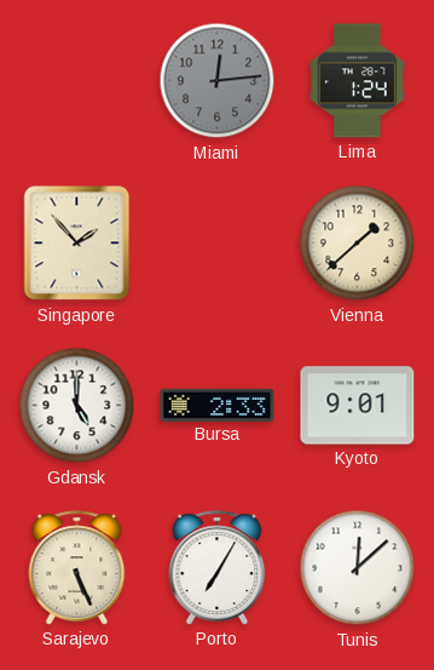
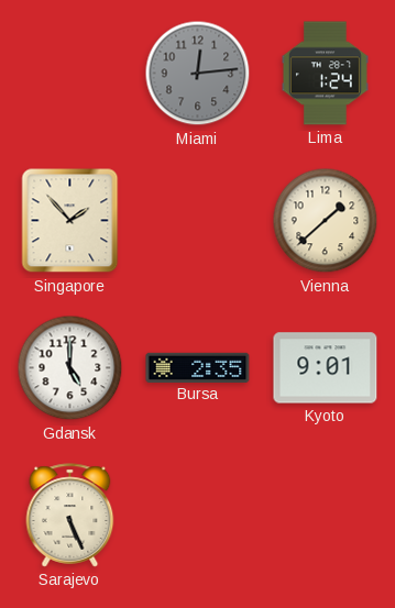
Bursa: 2:33 -> 2:35
Porto: 7:05 -> none
Tunis: 12:08 -> none
